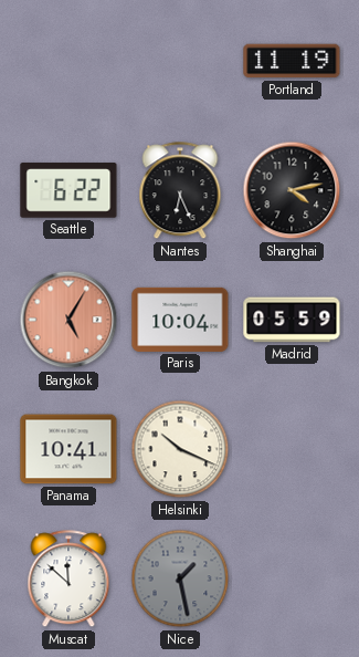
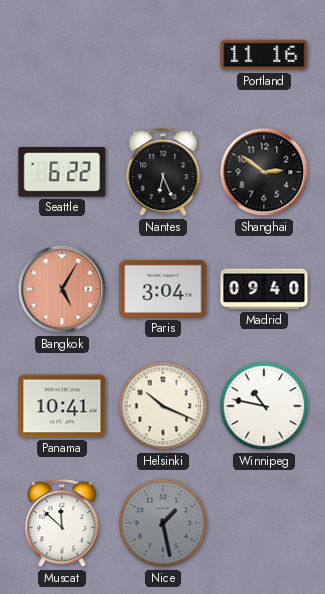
Portland: 11:19 -> 11:16
Shanghai: 4:13 -> 2:51
Paris: 10:04 -> 3:04
Madrid: 05:59 -> 09:40
Winnipeg: none -> 10:47
